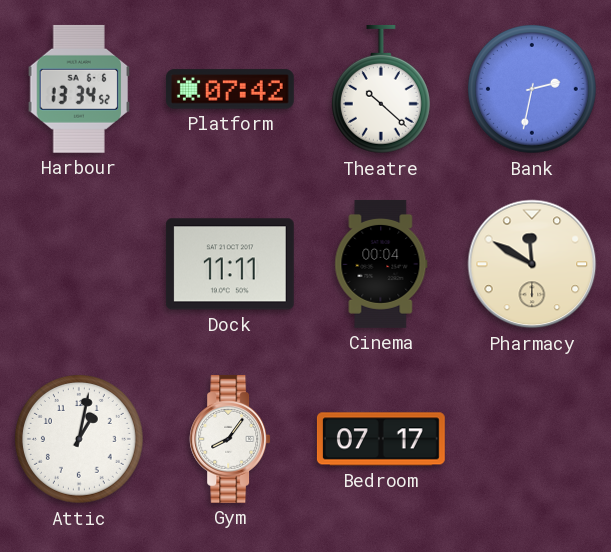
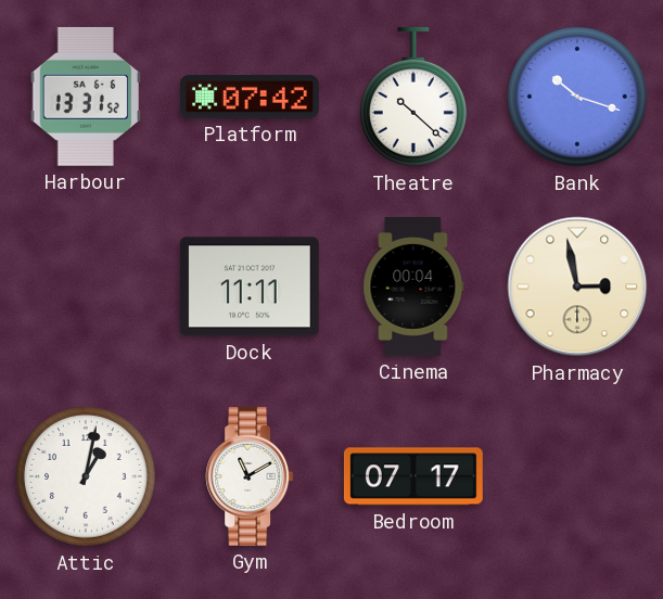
Harbour: 13:34 -> 13:31
Bank: 2:32 -> 10:18
Pharmacy: 11:50 -> 2:58
Gym: 8:06 -> 11:10
